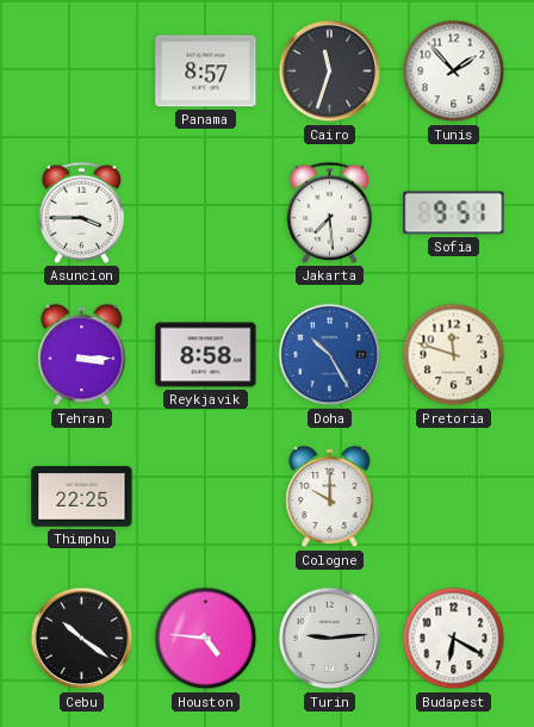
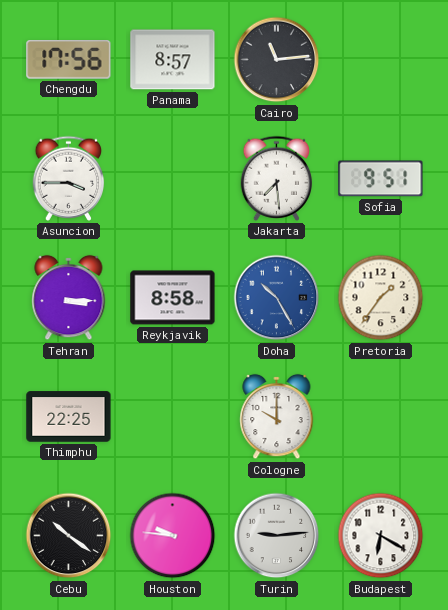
Chengdu: none -> 17:56
Cairo: 11:33 -> 11:14
Tunis: 1:53 -> none
Pretoria: 11:48 -> 1:36
Houston: 4:46 -> 9:46
